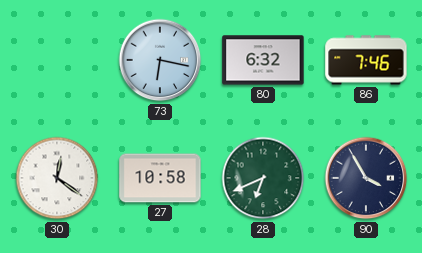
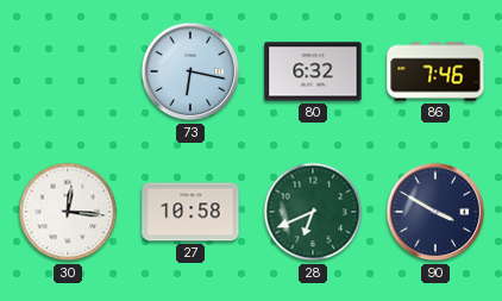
30: 12:21 -> 12:16
90: 3:55 -> 3:50
